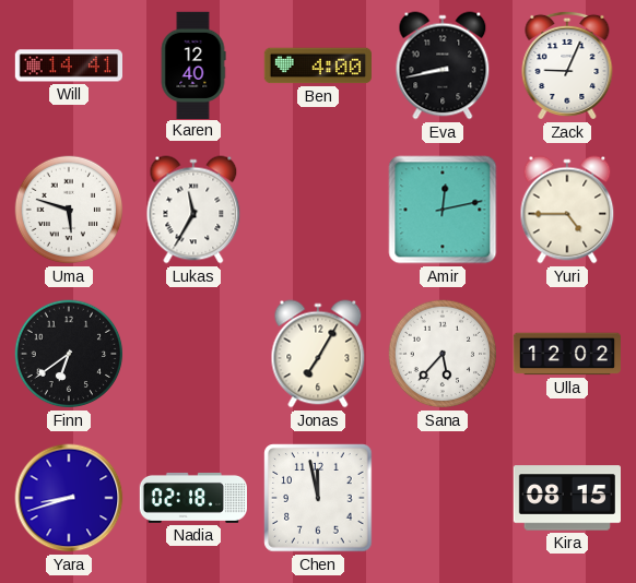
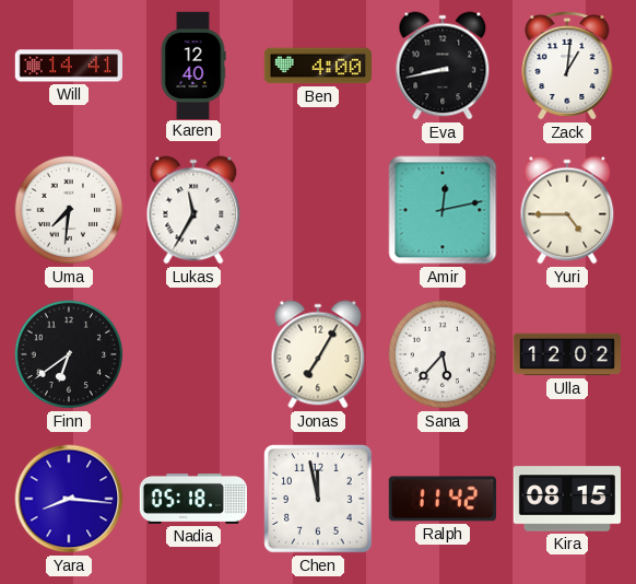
Zack: 9:04 -> 1:01
Uma: 5:48 -> 7:31
Yara: 8:42 -> 8:16
Nadia: 02:18 -> 05:18
Ralph: none -> 11:42
